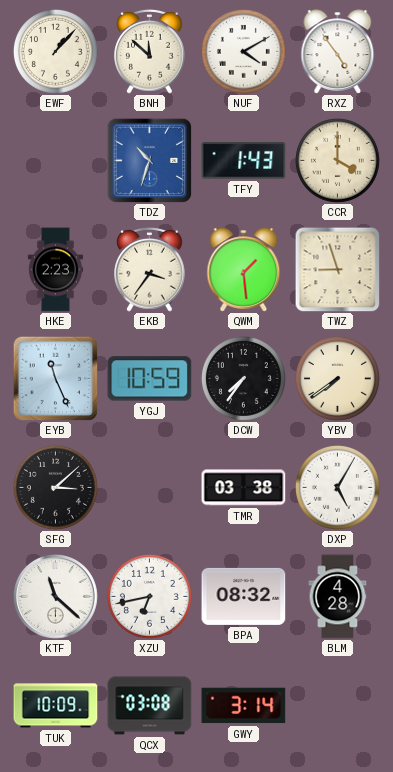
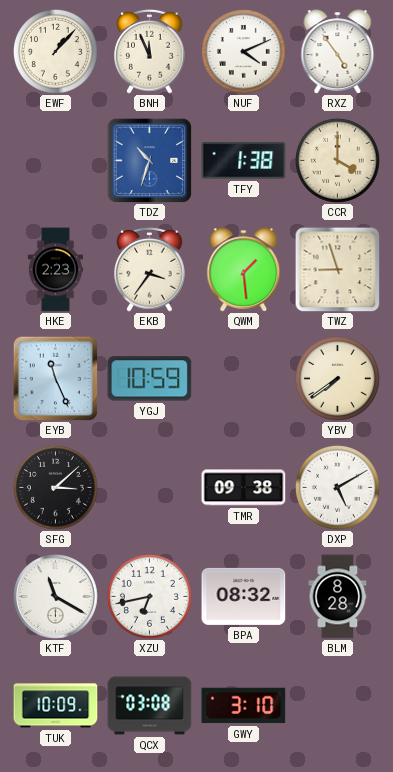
BNH: 11:52 -> 11:56
NUF: 4:10 -> 4:11
TFY: 1:43 -> 1:38
DCW: 7:36 -> none
TMR: 03:38 -> 09:38
DXP: 5:05 -> 5:10
KTF: 11:22 -> 11:20
BLM: 4:28 -> 8:28
GWY: 3:14 -> 3:10
